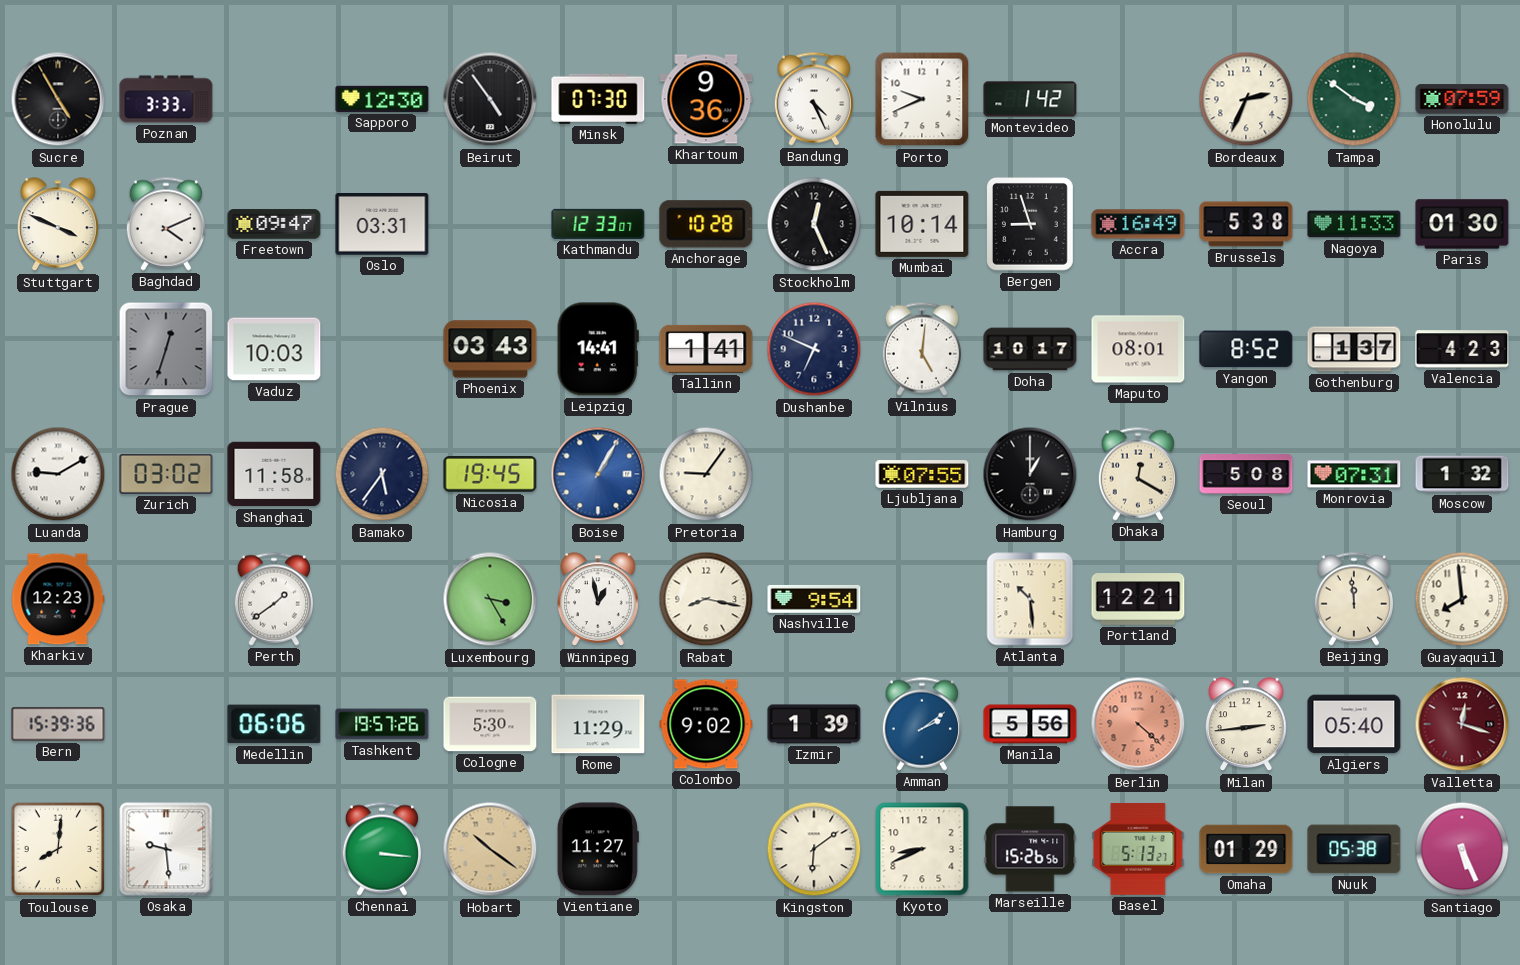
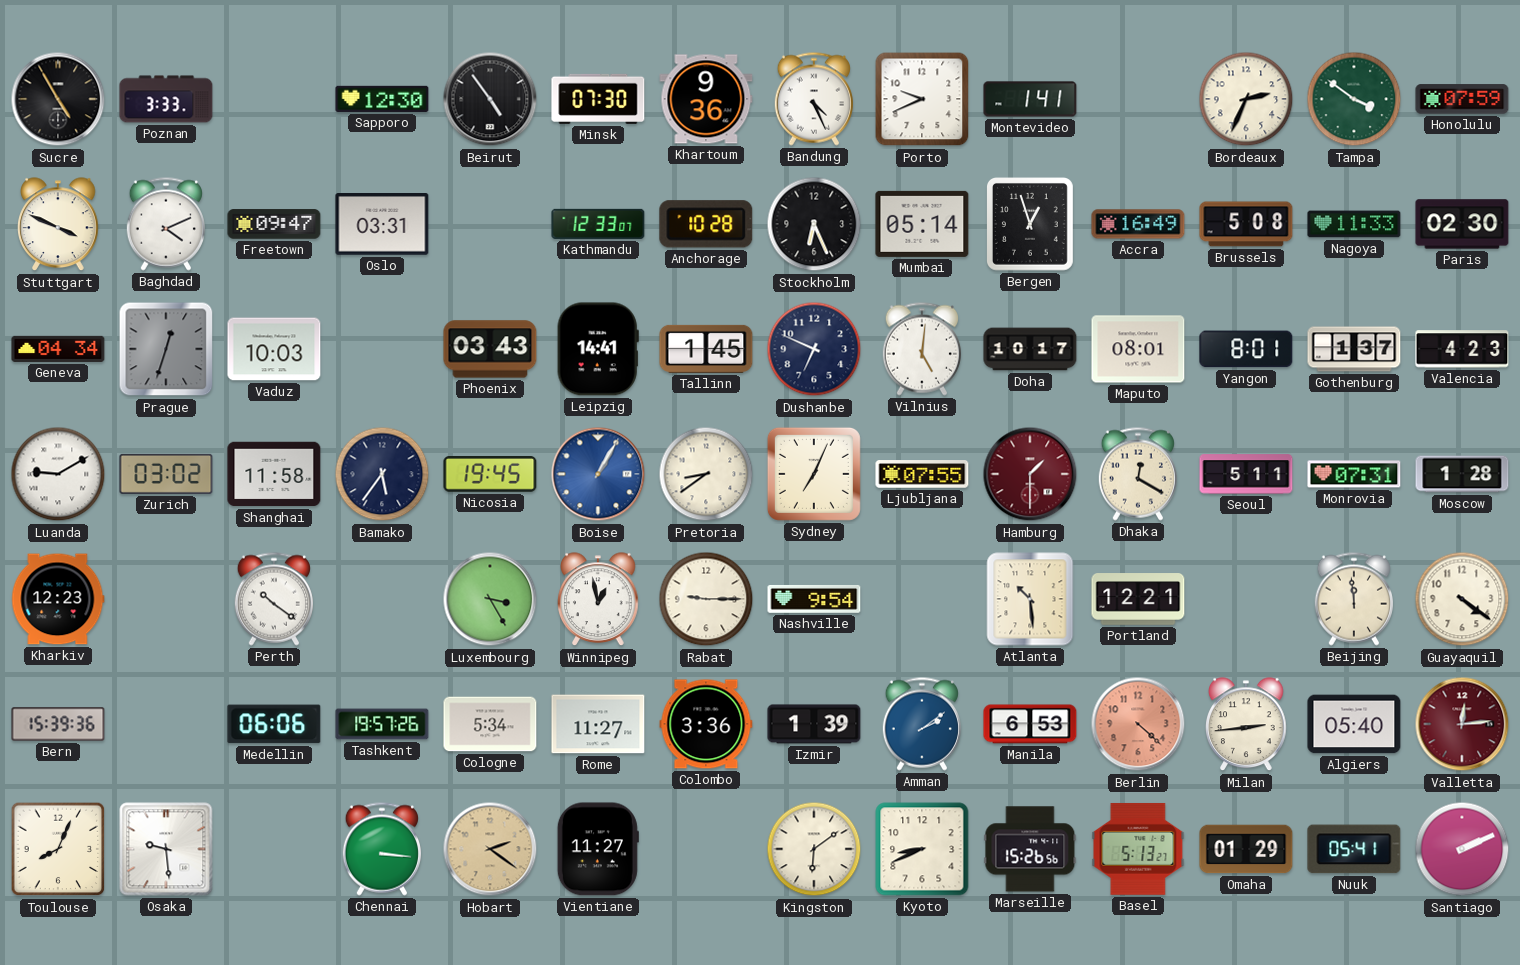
Montevideo: 1:42 -> 1:41
Stockholm: 12:26 -> 6:26
Mumbai: 10:14 -> 05:14
Bergen: 8:57 -> 12:57
Brussels: 5:38 -> 5:08
Paris: 01:30 -> 02:30
Geneva: none -> 04:34
Tallinn: 1:41 -> 1:45
Yangon: 8:52 -> 8:01
Pretoria: 9:06 -> 8:39
Sydney: none -> 7:04
Hamburg: 1:00 -> 1:30
Hamburg dial: black -> burgundy
Seoul: 5:08 -> 5:11
Moscow: 1:32 -> 1:28
Perth: 1:39 -> 10:21
Rabat: 8:17 -> 9:15
Guayaquil: 7:59 -> 4:21
Cologne: 5:30 -> 5:34
Rome: 11:29 -> 11:27
Colombo: 9:02 -> 3:36
Manila: 5:56 -> 6:53
Valletta: 12:18 -> 12:14
Toulouse: 8:01 -> 8:04
Hobart: 10:21 -> 2:21
Nuuk: 05:38 -> 05:41
Santiago: 5:26 -> 2:11
